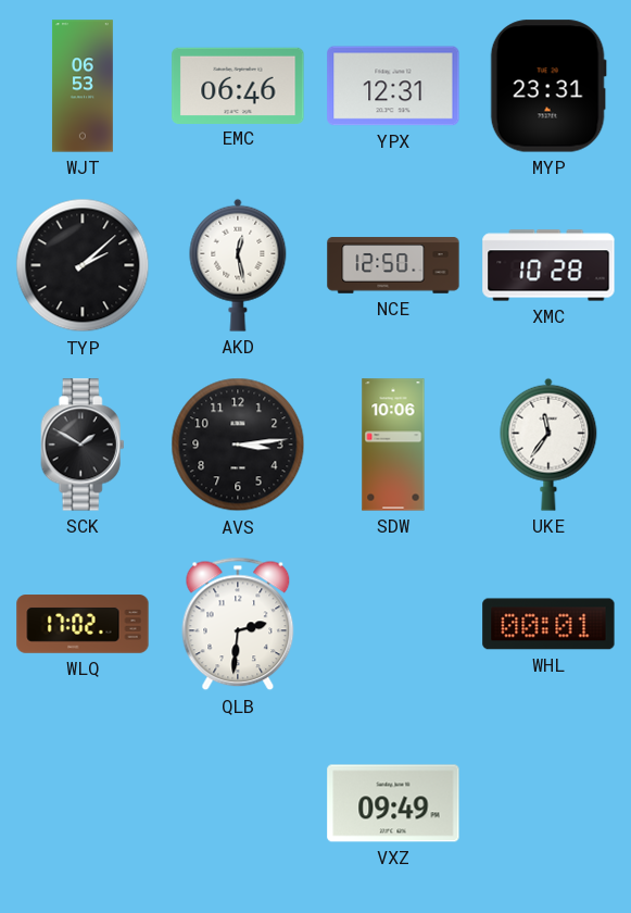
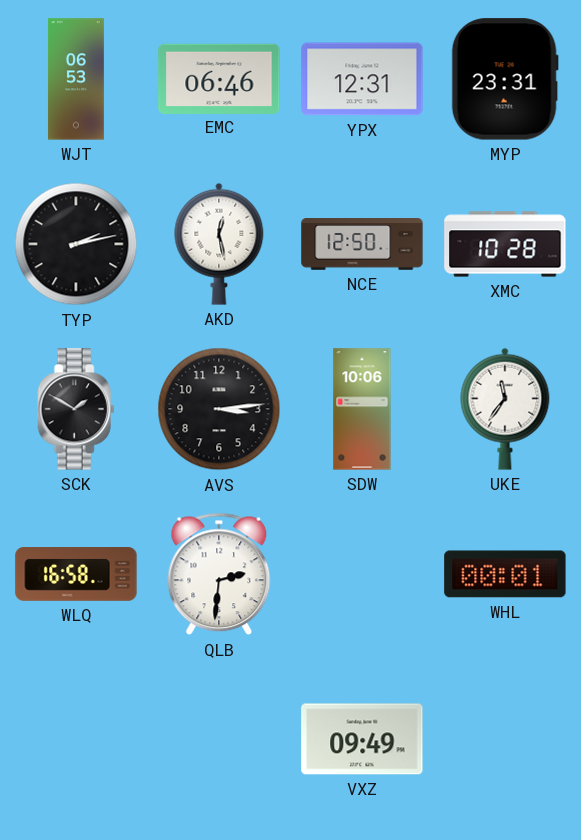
TYP: 2:08 -> 2:13
WLQ: 17:02 -> 16:58
